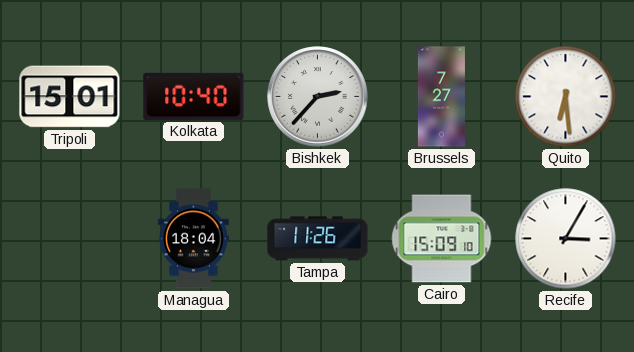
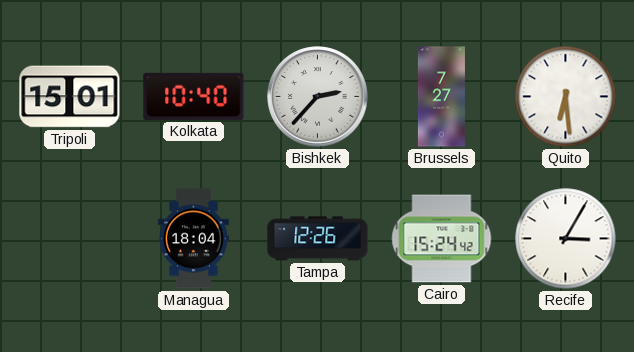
Tampa: 11:26 -> 12:26
Cairo: 15:09 -> 15:24
